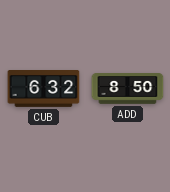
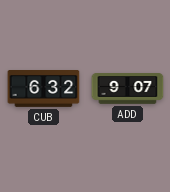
ADD: 8:50 -> 9:07
